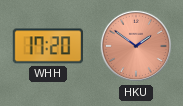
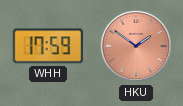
WHH: 17:20 -> 17:59
